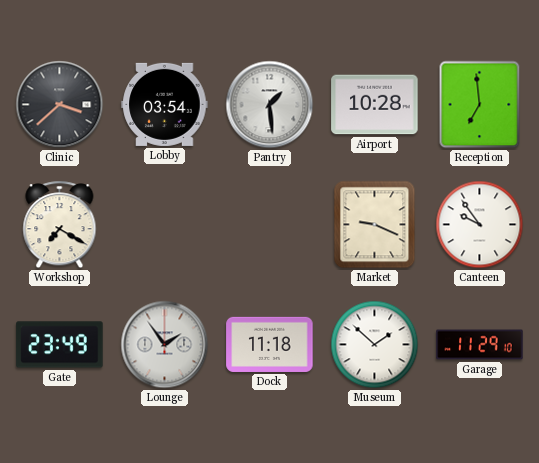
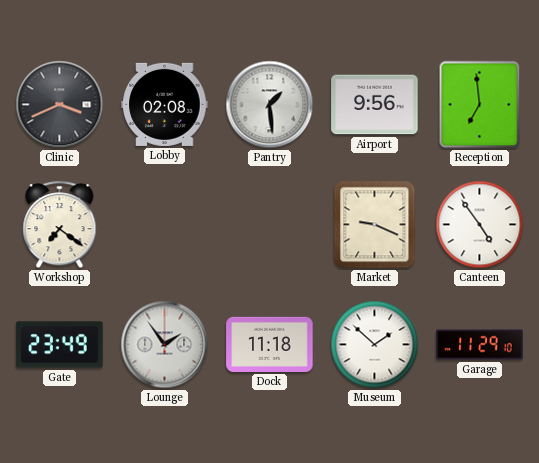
Clinic: 3:38 -> 3:41
Lobby: 03:54 -> 02:08
Airport: 10:28 -> 9:56
Workshop: 7:20 -> 7:21
Canteen: 9:54 -> 4:54
